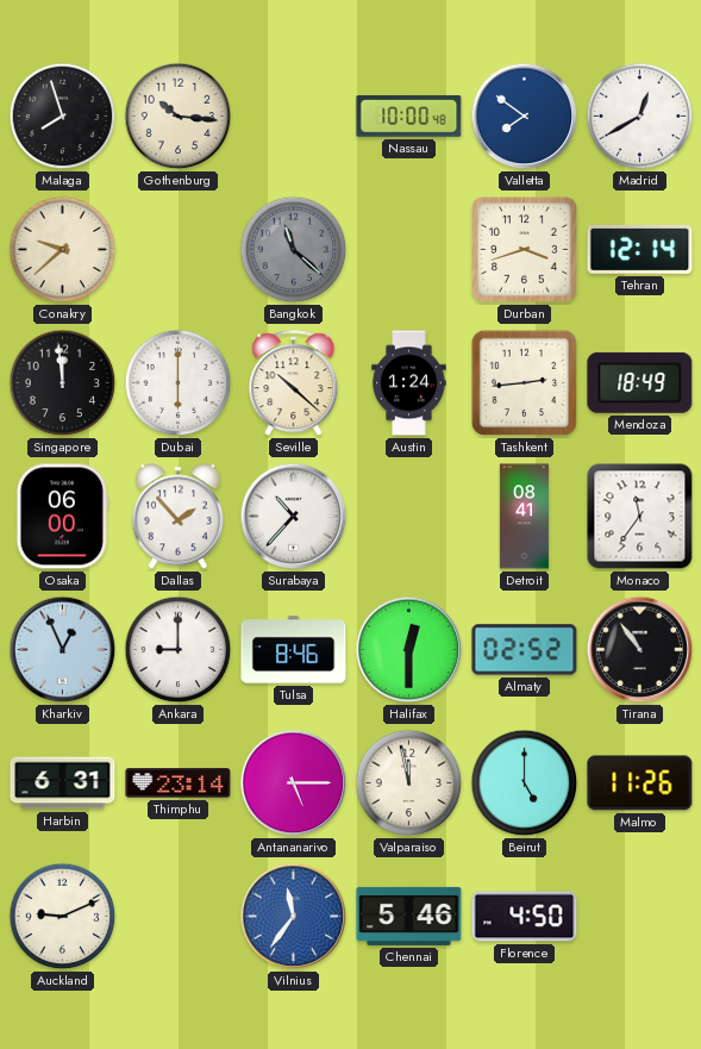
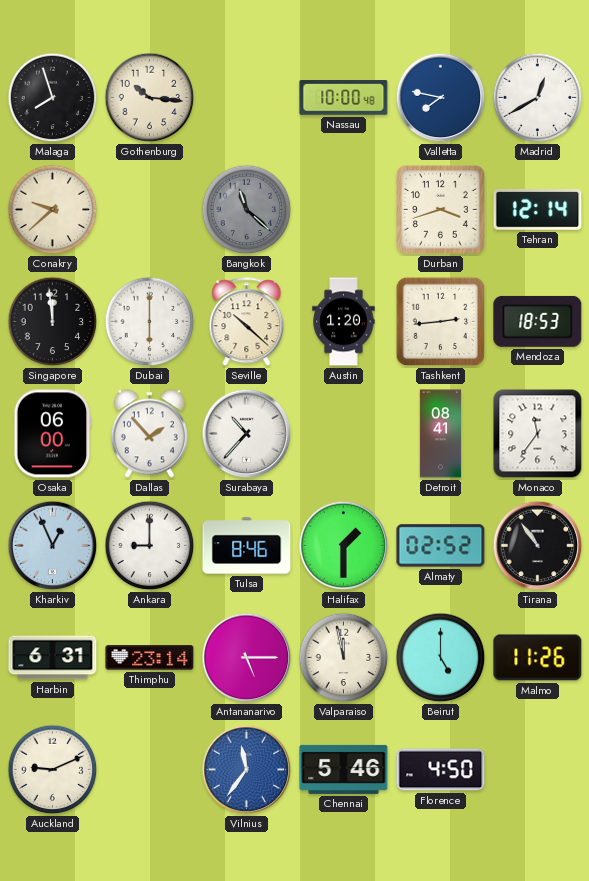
Valletta: 7:51 -> 7:47
Austin: 1:24 -> 1:20
Mendoza: 18:49 -> 18:53
Halifax: 12:30 -> 1:30
